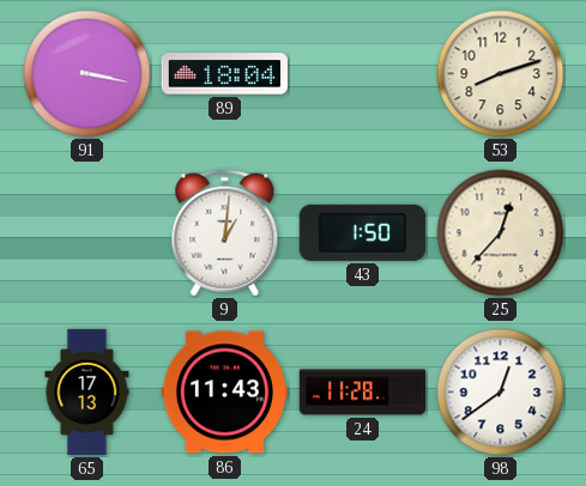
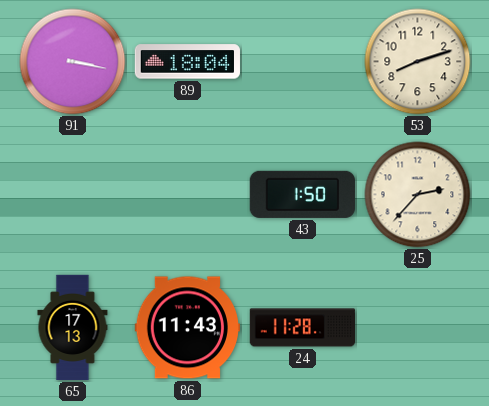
9: 1:01 -> none
25: 12:37 -> 2:37
98: 12:39 -> none
